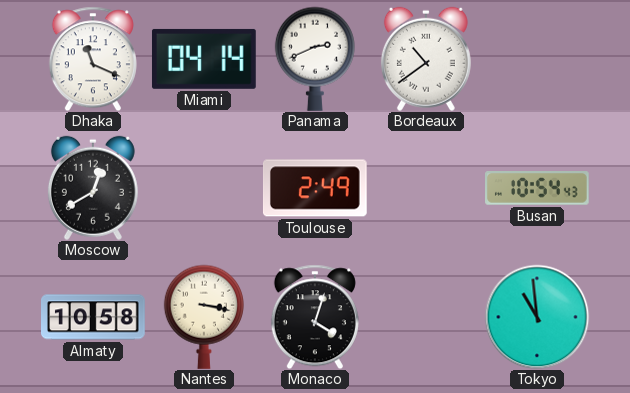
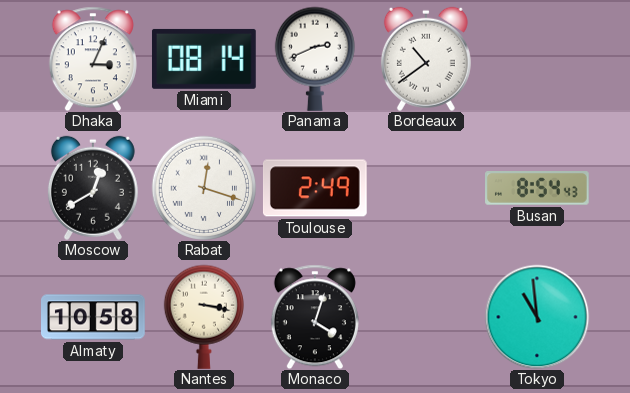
Dhaka: 11:19 -> 3:04
Miami: 04:14 -> 08:14
Rabat: none -> 12:18
Busan: 10:54 -> 8:54
